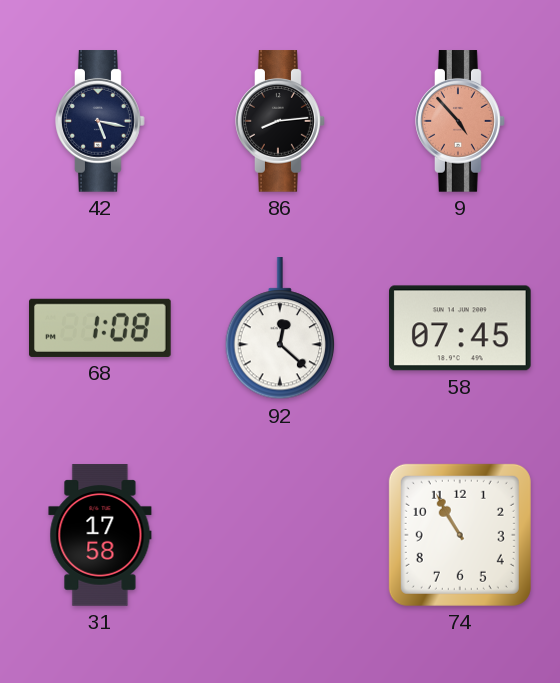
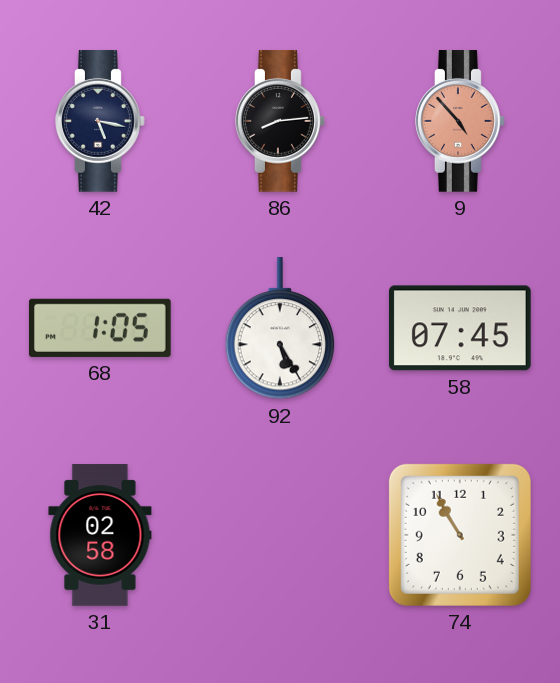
68: 1:08 -> 1:05
92: 12:22 -> 5:25
31: 17:58 -> 02:58
